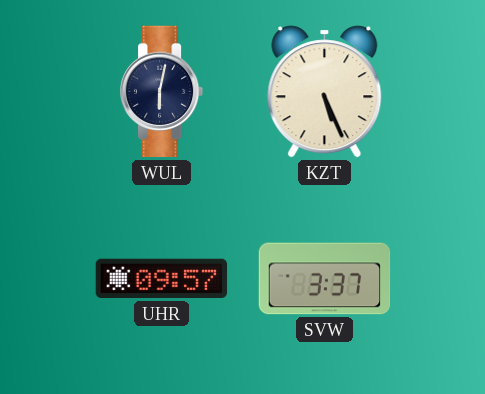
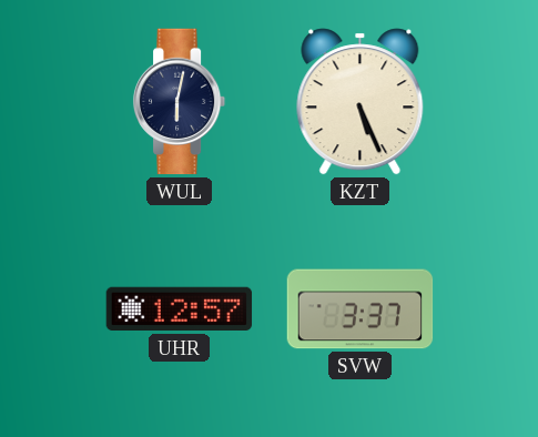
UHR: 09:57 -> 12:57
